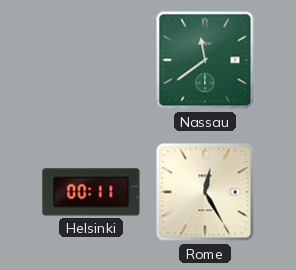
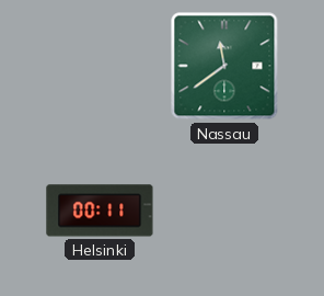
Rome: 12:25 -> none
